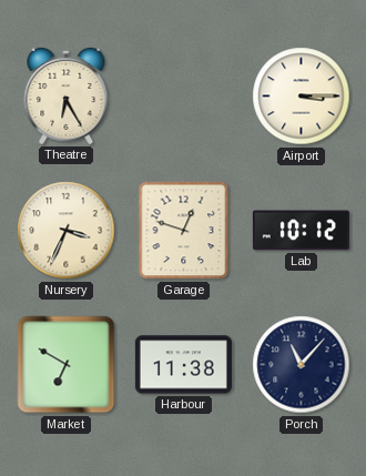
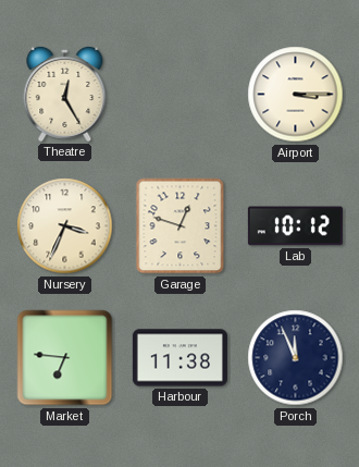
Theatre: 6:25 -> 12:25
Market: 6:50 -> 6:46
Porch: 11:07 -> 11:56
